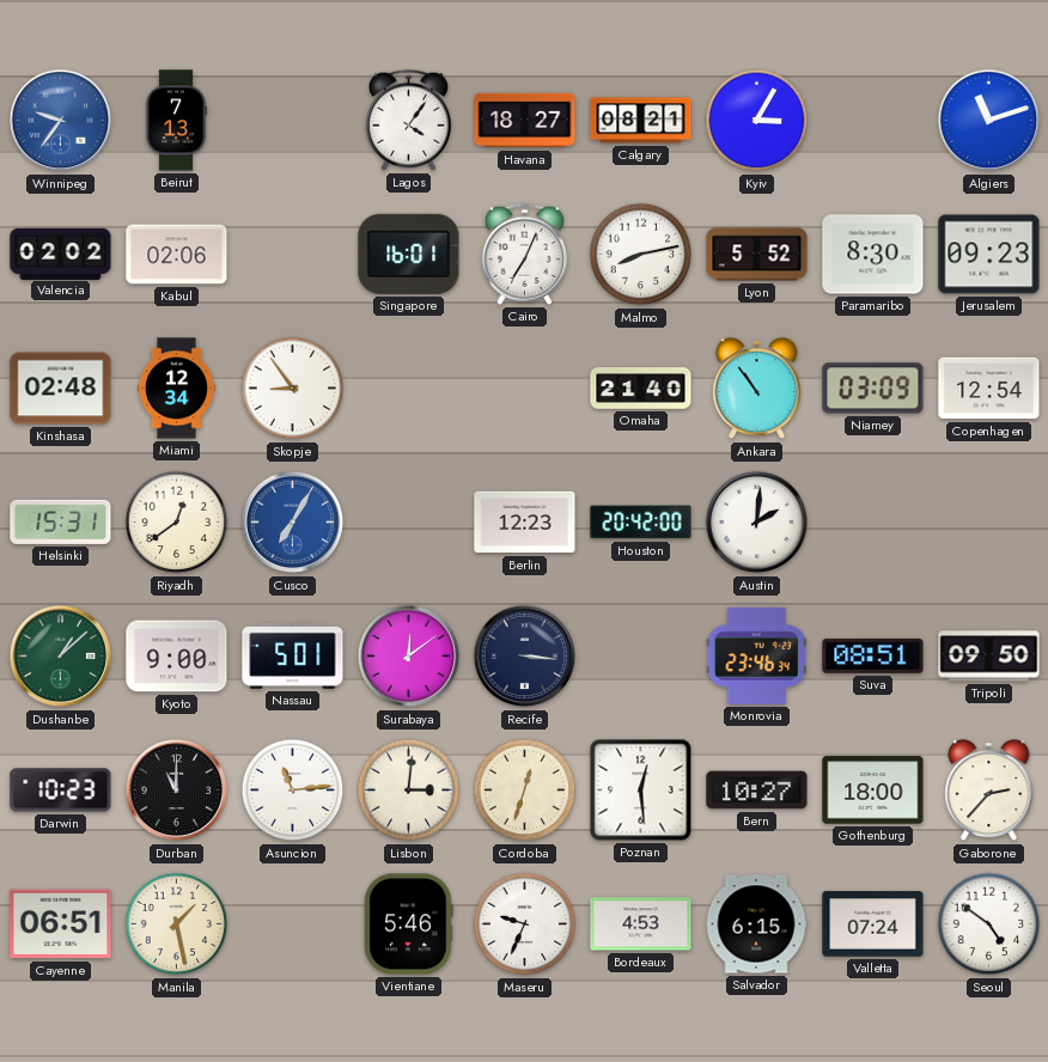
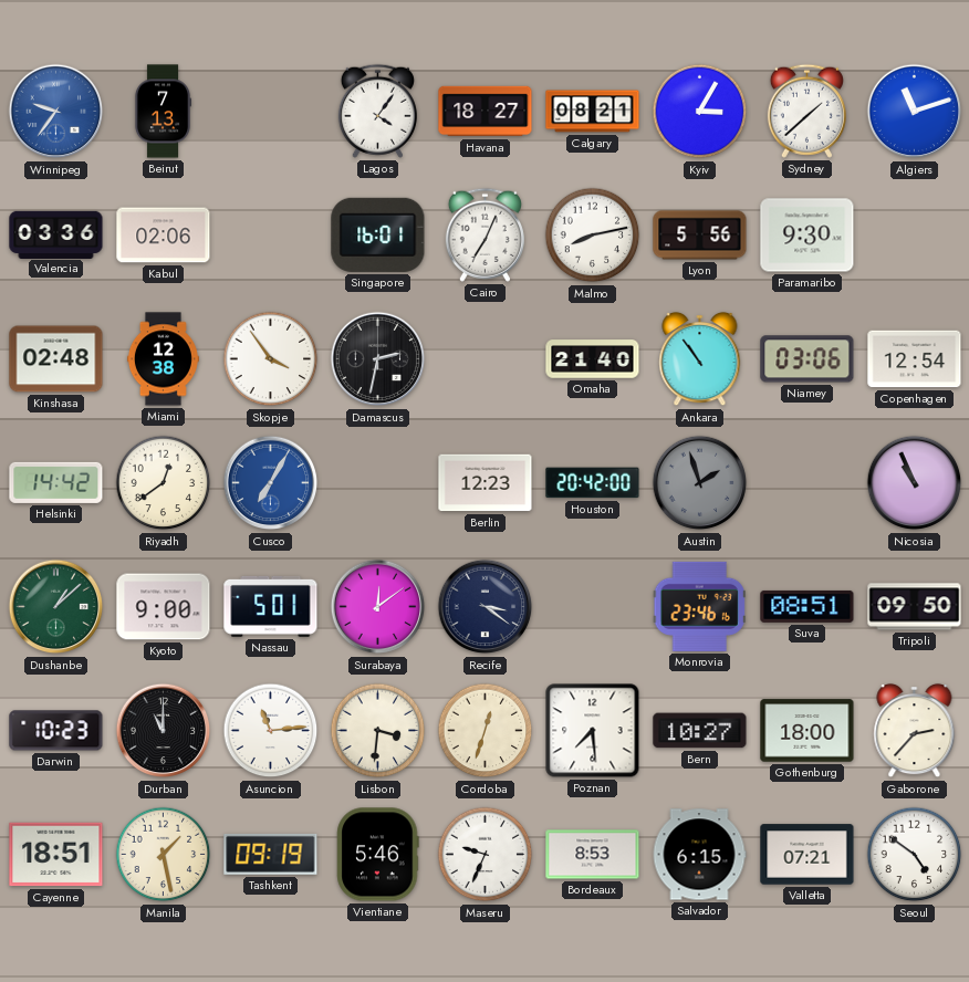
Sydney: none -> 1:38
Valencia: 02:02 -> 03:36
Lyon: 5:52 -> 5:56
Paramaribo: 8:30 -> 9:30
Jerusalem: 09:23 -> none
Miami: 12:34 -> 12:38
Skopje: 8:54 -> 3:54
Damascus: none -> 2:32
Niamey: 03:09 -> 03:06
Helsinki: 15:31 -> 14:42
Austin: 2:01 -> 1:57
Austin dial: white -> grey
Nicosia: none -> 10:56
Recife: 3:16 -> 3:21
Monrovia: 23:46:34 -> 23:46:16
Lisbon: 3:01 -> 3:31
Poznan: 12:29 -> 7:29
Cayenne: 06:51 -> 18:51
Tashkent: none -> 09:19
Bordeaux: 4:53 -> 8:53
Valletta: 07:24 -> 07:21
